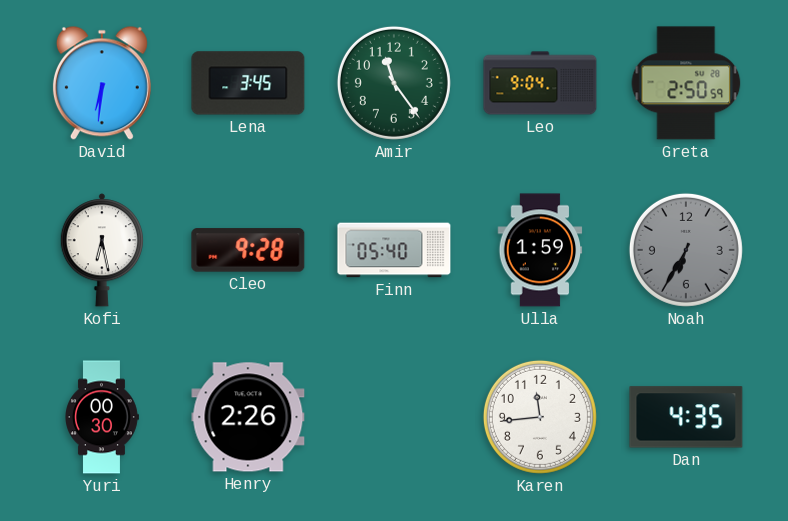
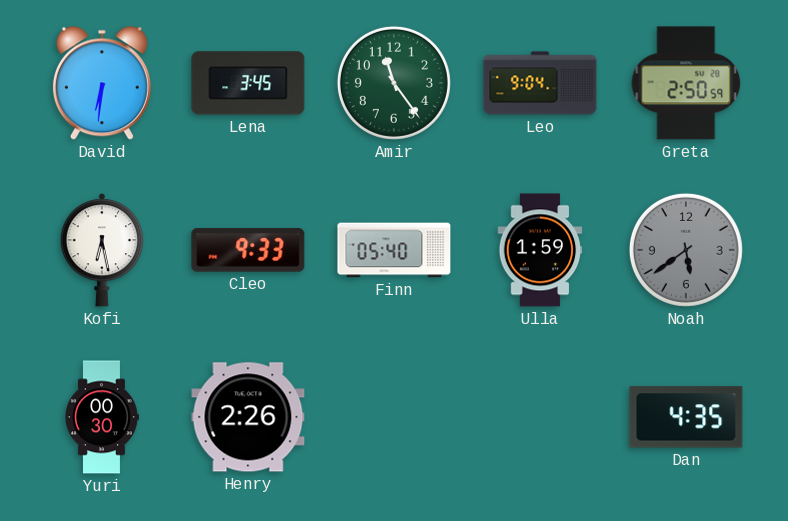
Cleo: 9:28 -> 9:33
Noah: 6:35 -> 5:39
Karen: 11:44 -> none
